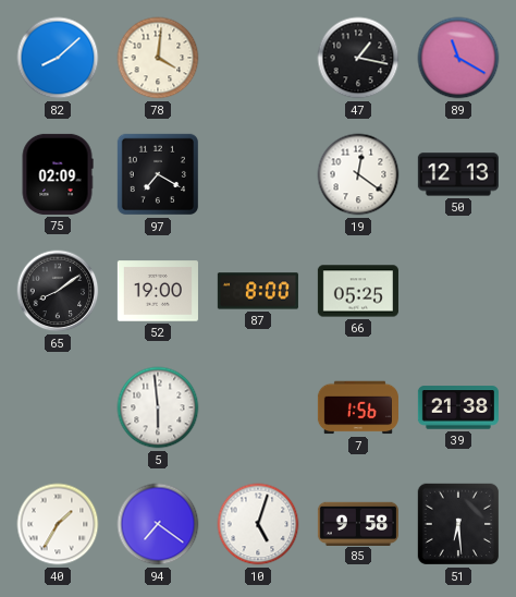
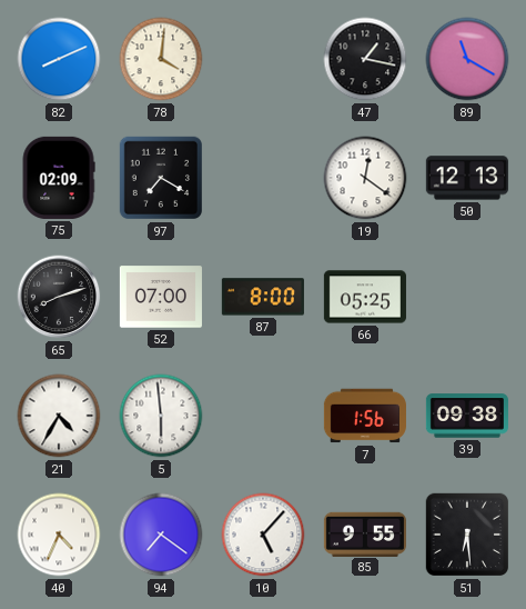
82: 8:08 -> 8:11
65: 8:09 -> 8:12
52: 19:00 -> 07:00
21: none -> 4:35
39: 21:38 -> 09:38
40: 1:35 -> 4:34
10: 5:03 -> 5:07
85: 9:58 -> 9:55
